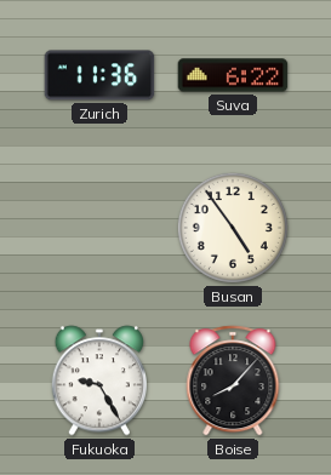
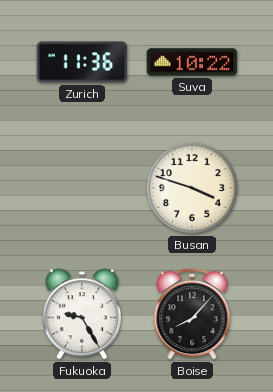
Suva: 6:22 -> 10:22
Busan: 4:54 -> 3:48
